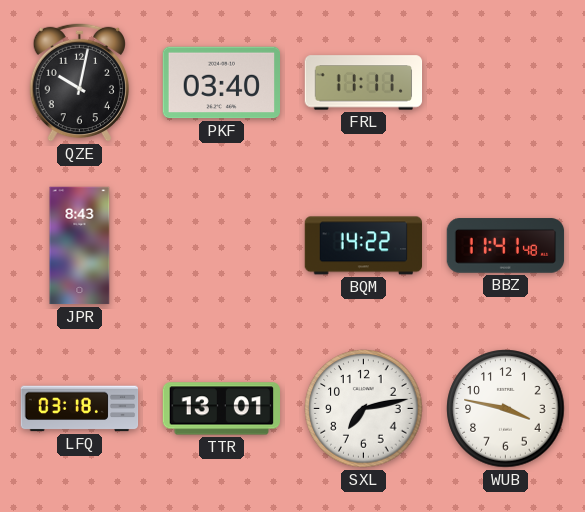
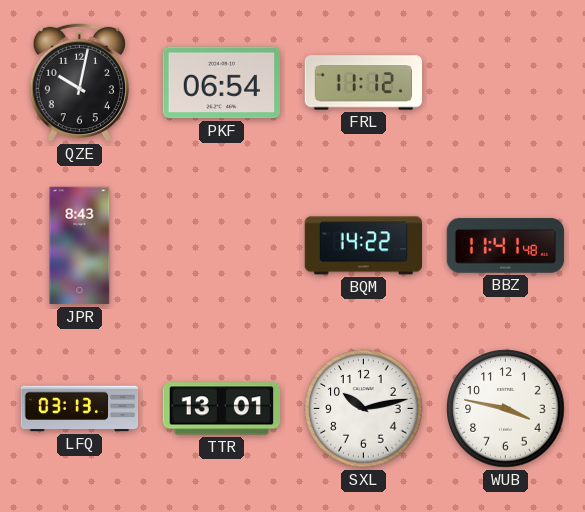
PKF: 03:40 -> 06:54
FRL: 11:11 -> 11:12
LFQ: 03:18 -> 03:13
SXL: 7:13 -> 10:13
